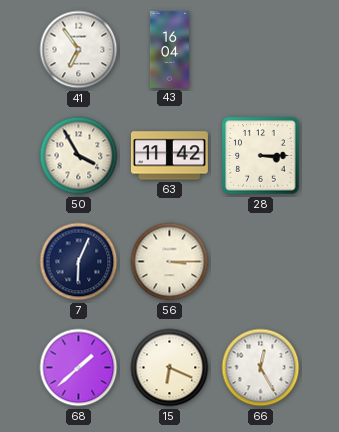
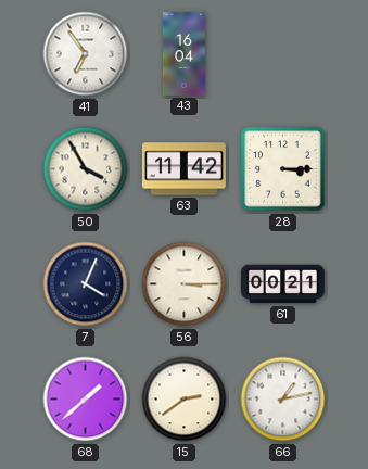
7: 6:04 -> 4:04
61: none -> 00:21
15: 6:19 -> 2:39
66: 12:25 -> 1:13
